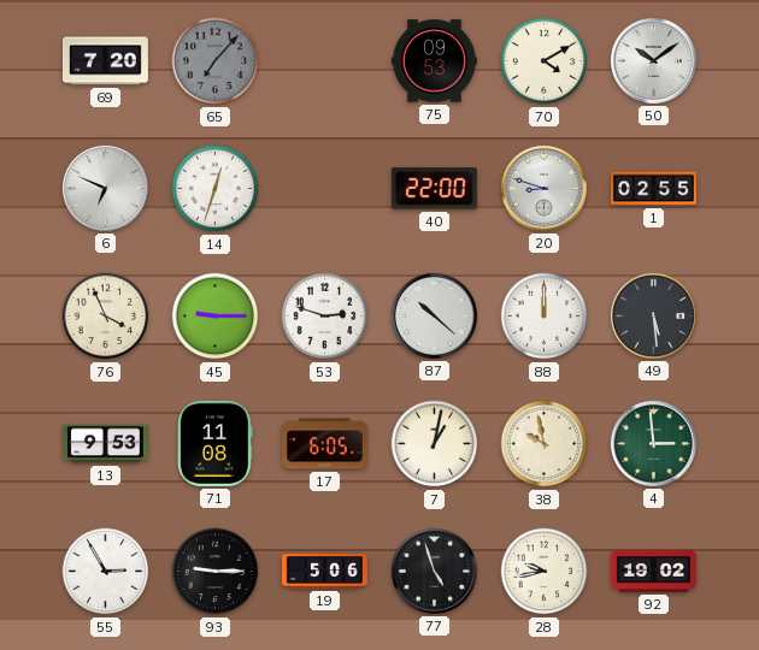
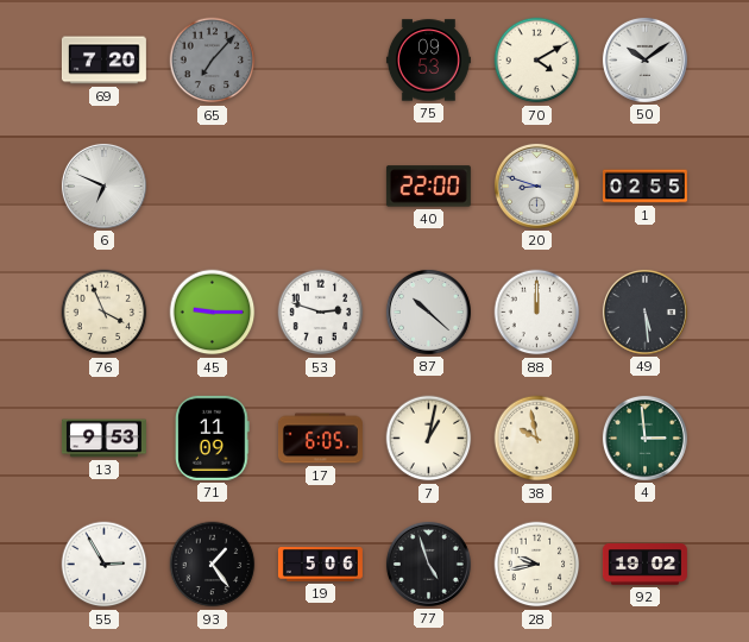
14: 12:33 -> none
71: 11:08 -> 11:09
93: 9:15 -> 1:24
